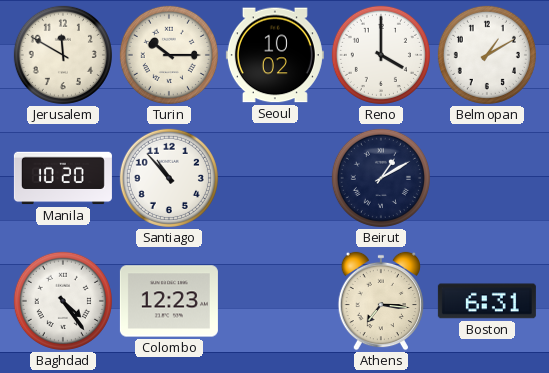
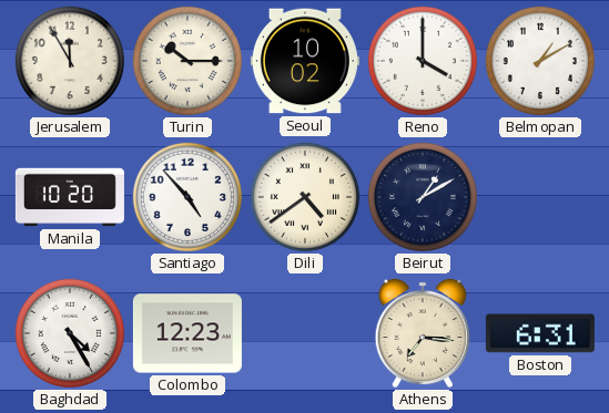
Jerusalem: 11:50 -> 11:55
Santiago: 10:53 -> 4:53
Dili: none -> 4:39
Baghdad: 4:24 -> 4:25
